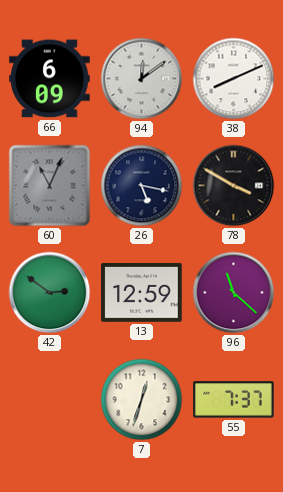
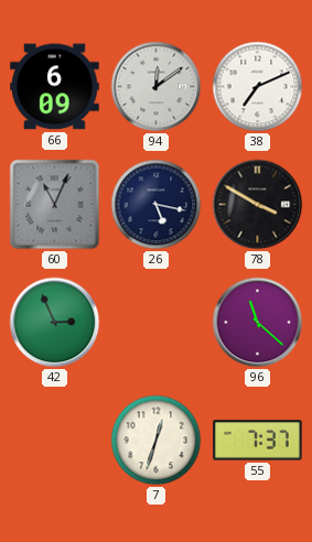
38: 8:11 -> 7:11
42: 2:51 -> 2:56
13: 12:59 -> none
